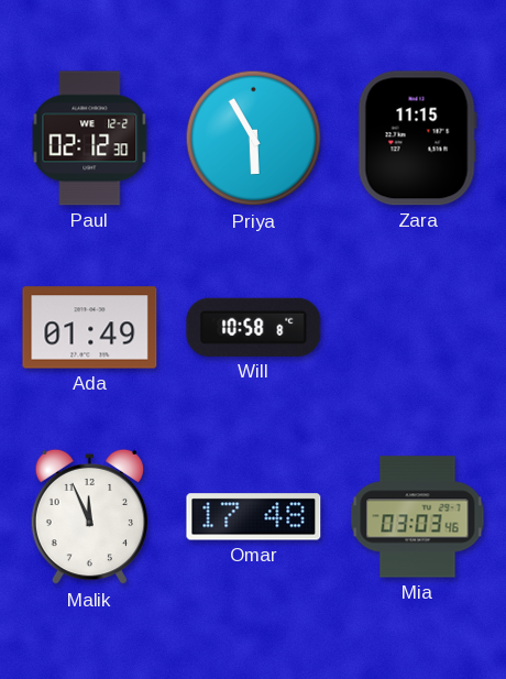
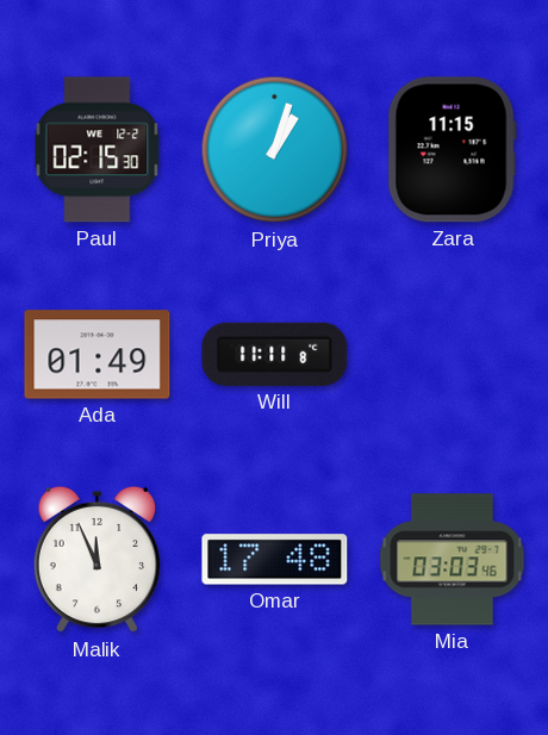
Paul: 02:12 -> 02:15
Priya: 5:55 -> 1:03
Will: 10:58 -> 11:11
